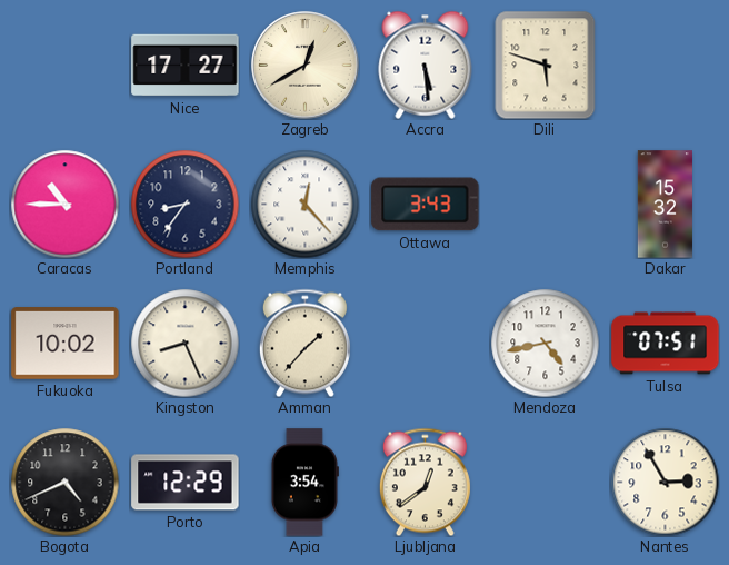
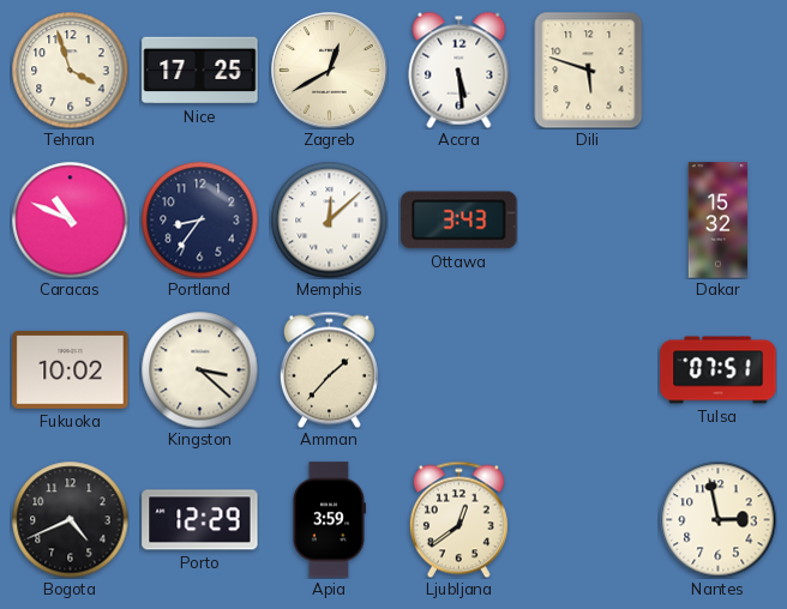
Tehran: none -> 3:57
Nice: 17:27 -> 17:25
Caracas: 10:45 -> 10:49
Memphis: 12:23 -> 12:08
Kingston: 8:26 -> 3:22
Mendoza: 4:43 -> none
Apia: 3:54 -> 3:59
Nantes: 2:55 -> 2:58
